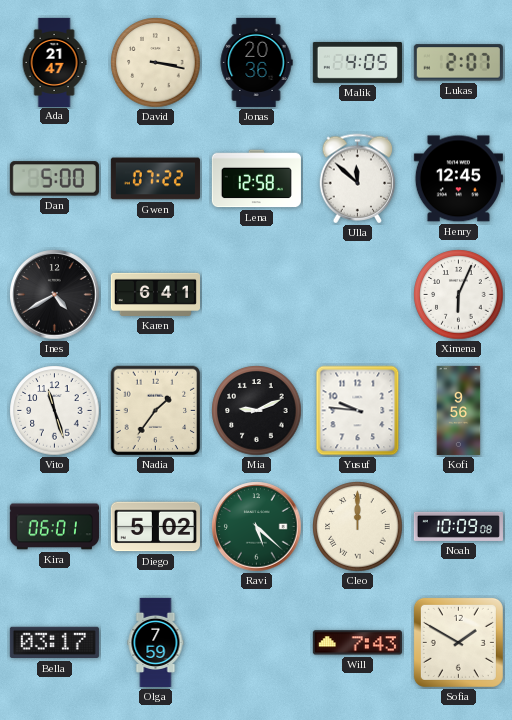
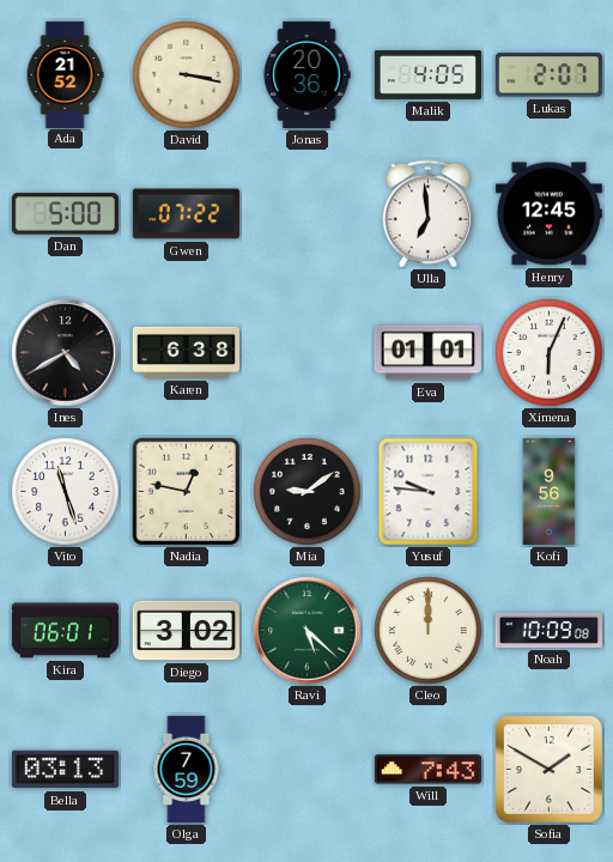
Ada: 21:47 -> 21:52
Lena: 12:58 -> none
Ulla: 11:52 -> 6:59
Karen: 6:41 -> 6:38
Eva: none -> 01:01
Nadia: 1:36 -> 12:47
Mia: 9:11 -> 9:09
Diego: 5:02 -> 3:02
Bella: 03:17 -> 03:13
